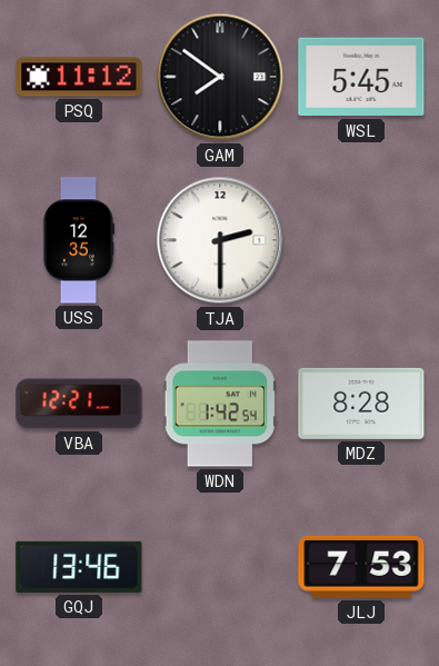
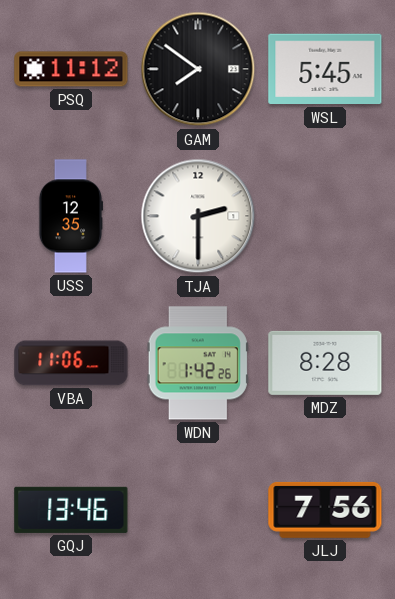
VBA: 12:21 -> 11:06
WDN: 1:42:54 -> 1:42:26
JLJ: 7:53 -> 7:56
